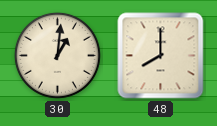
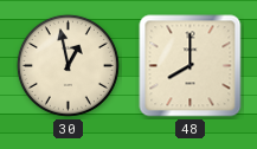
30: 1:01 -> 12:58
